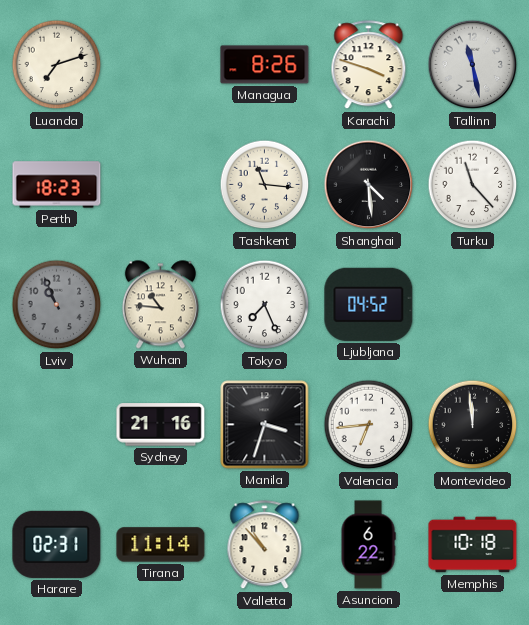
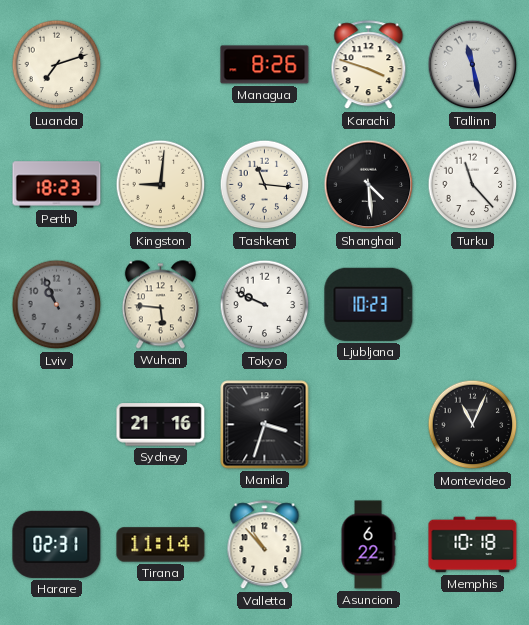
Kingston: none -> 9:01
Wuhan: 10:46 -> 5:46
Tokyo: 7:26 -> 9:49
Ljubljana: 04:52 -> 10:23
Valencia: 6:44 -> none
Montevideo: 11:59 -> 11:04
